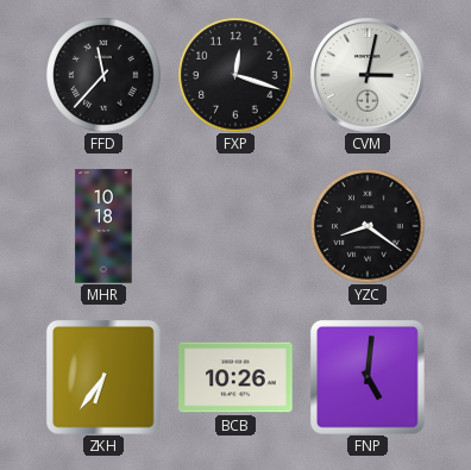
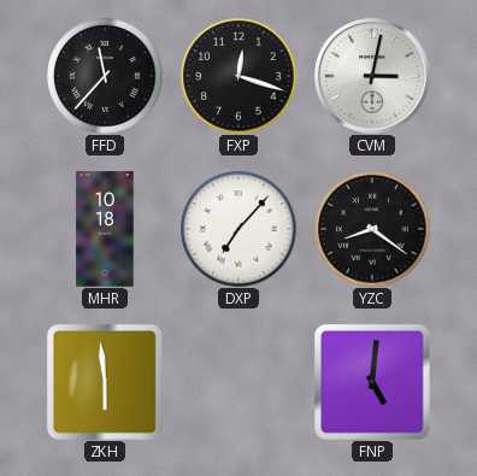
DXP: none -> 7:07
ZKH: 6:36 -> 5:59
BCB: 10:26 -> none
